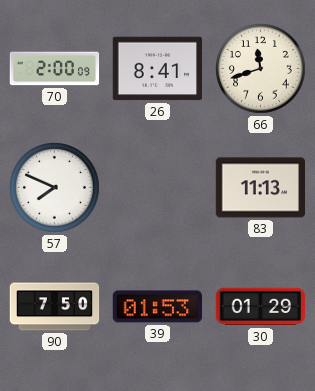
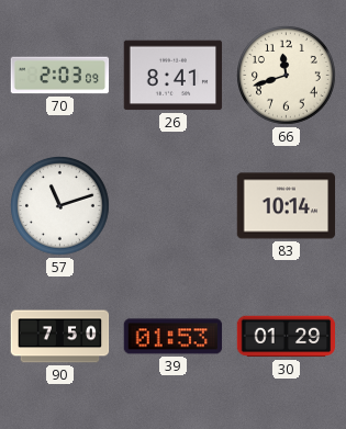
70: 2:00 -> 2:03
57: 7:49 -> 11:12
83: 11:13 -> 10:14
